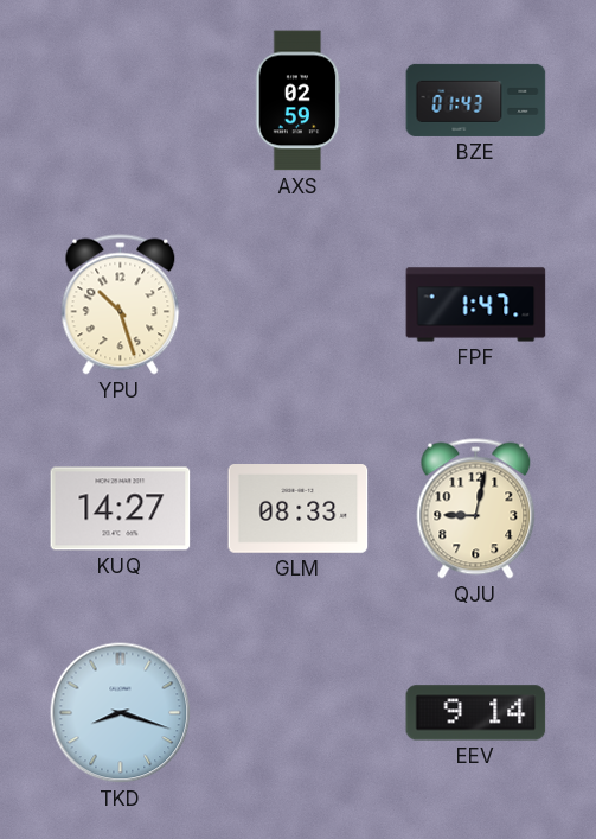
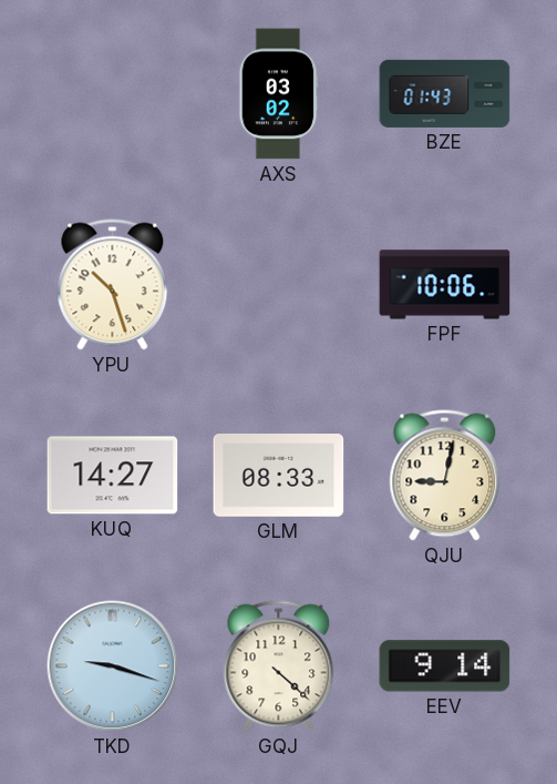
AXS: 02:59 -> 03:02
FPF: 1:47 -> 10:06
TKD: 8:18 -> 9:18
GQJ: none -> 4:22
